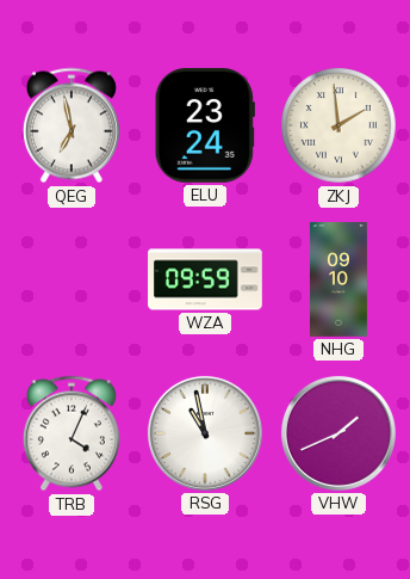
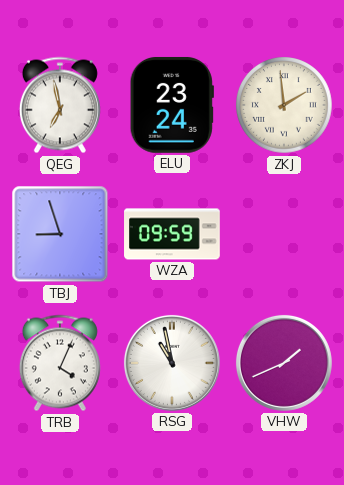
TBJ: none -> 8:57
NHG: 09:10 -> none
